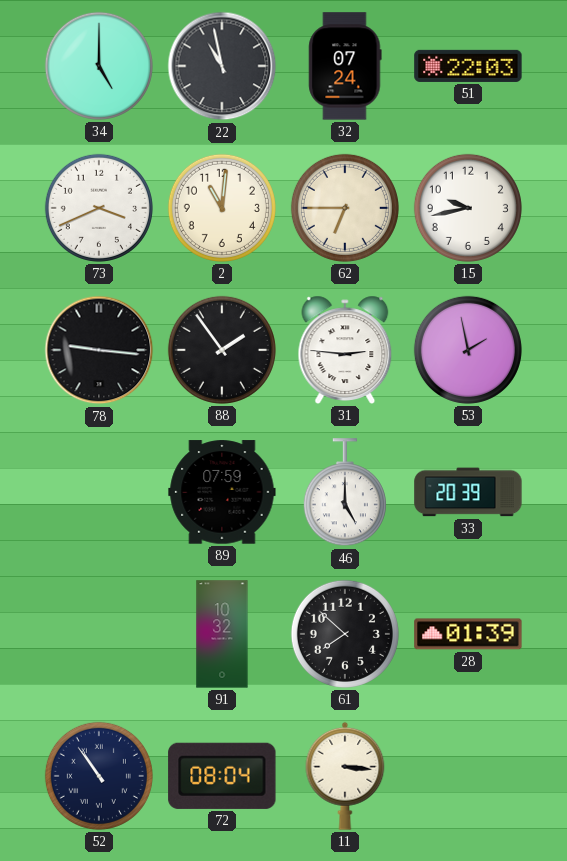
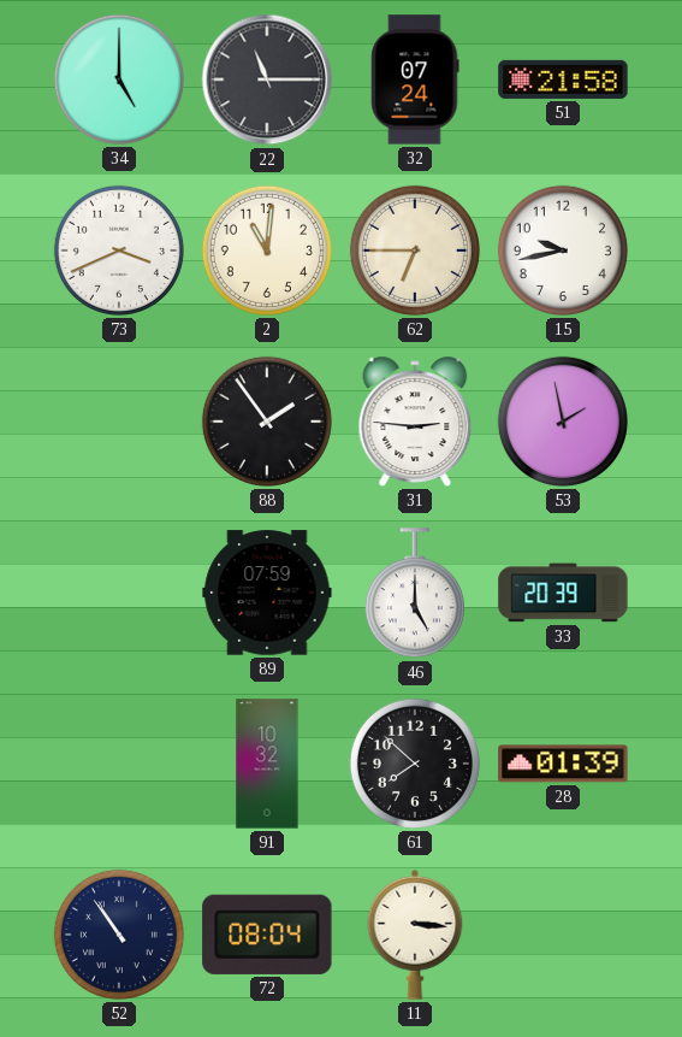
22: 10:58 -> 11:15
51: 22:03 -> 21:58
78: 9:16 -> none
